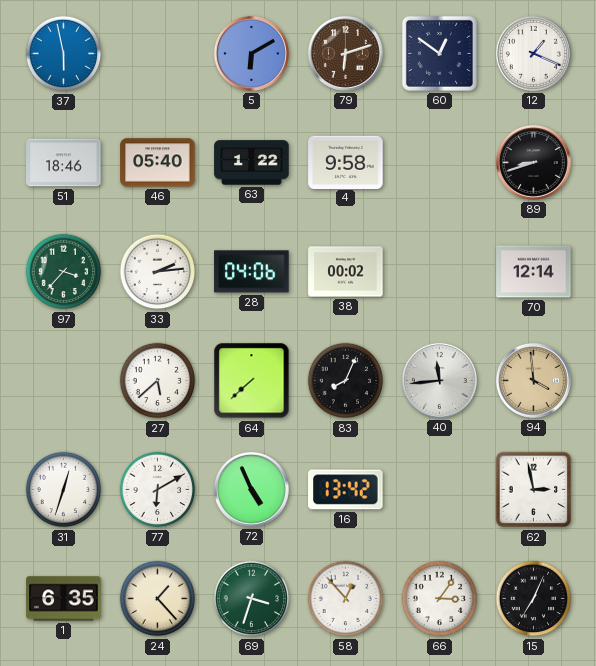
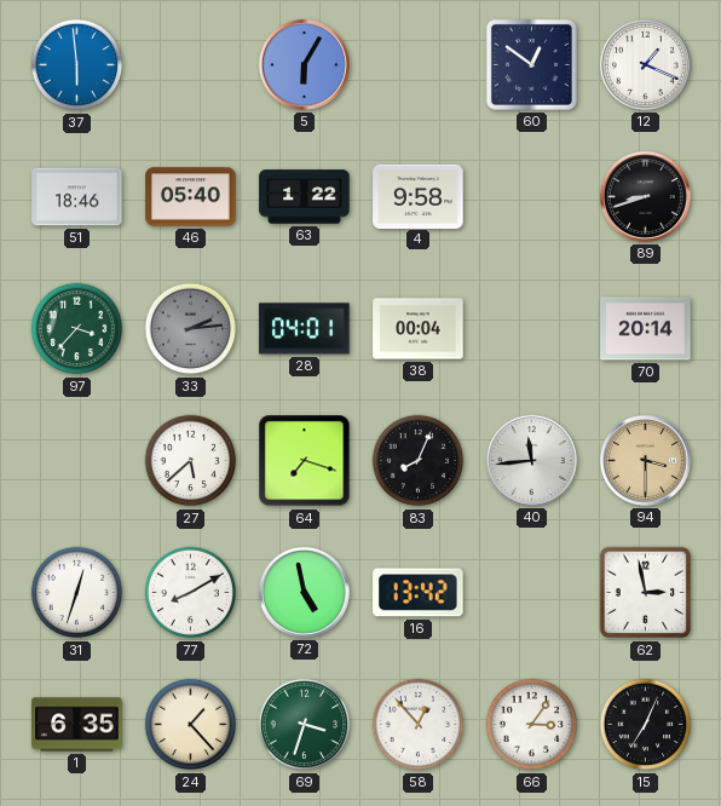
37: 5:58 -> 5:59
5: 6:10 -> 6:05
79: 6:12 -> none
33 dial: white -> grey
28: 04:06 -> 04:01
38: 00:02 -> 00:04
70: 12:14 -> 20:14
64: 7:38 -> 7:18
94: 3:59 -> 3:30
77: 6:10 -> 8:10
72: 4:56 -> 4:58
